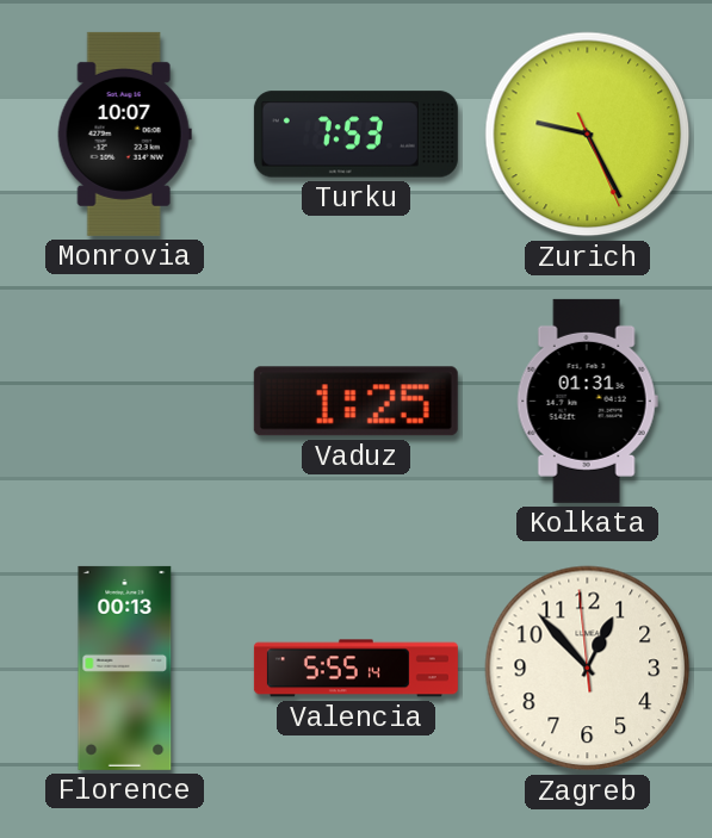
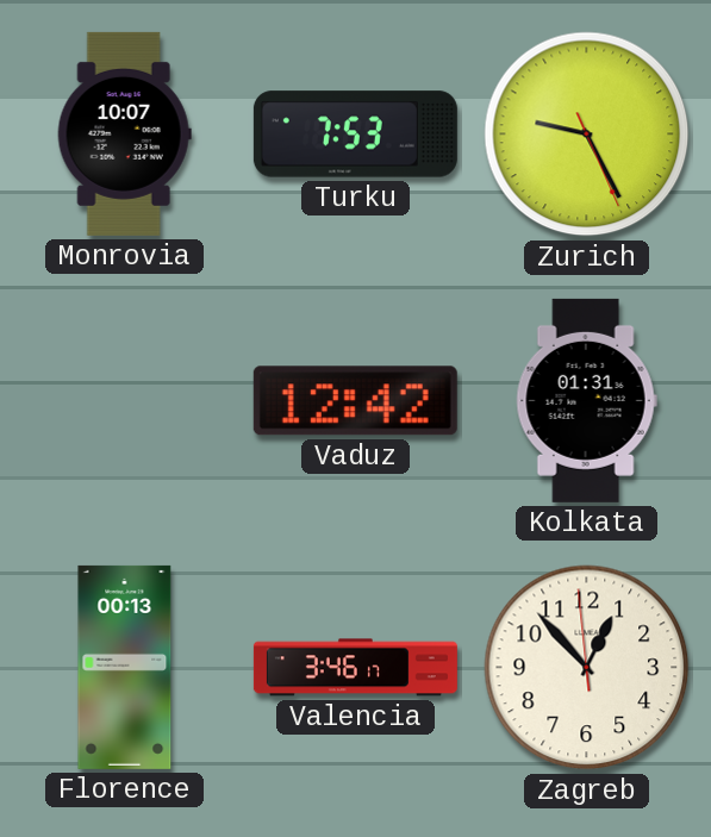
Vaduz: 1:25 -> 12:42
Valencia: 5:55 -> 3:46
